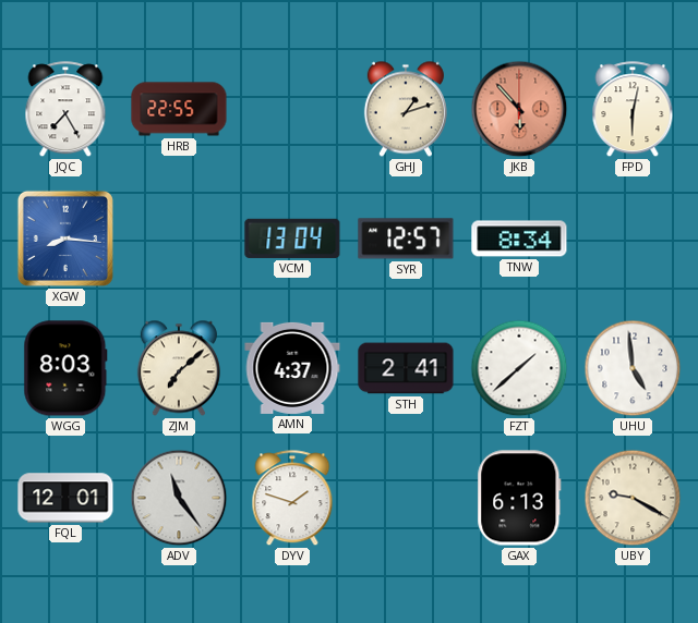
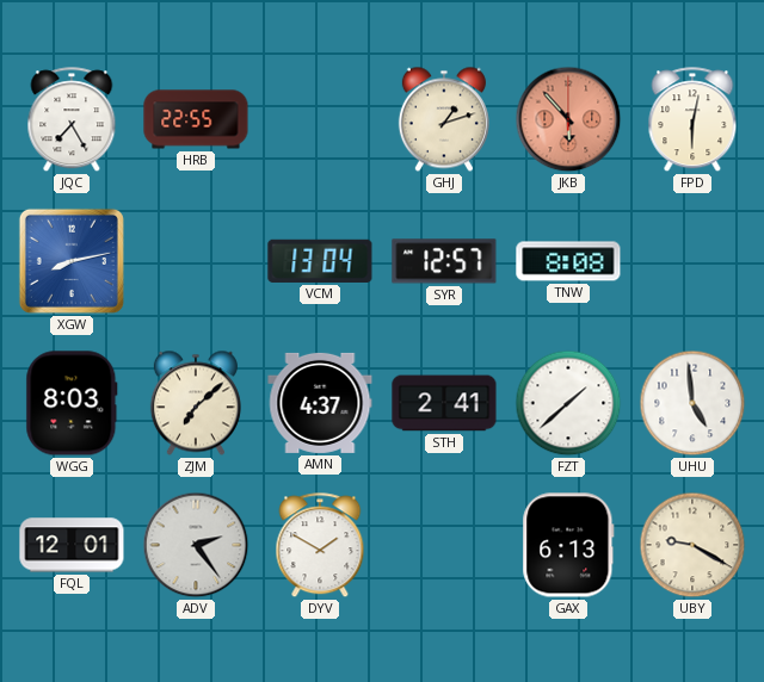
XGW: 8:16 -> 8:13
TNW: 8:34 -> 8:08
ADV: 11:24 -> 2:24
DYV: 1:48 -> 1:50
